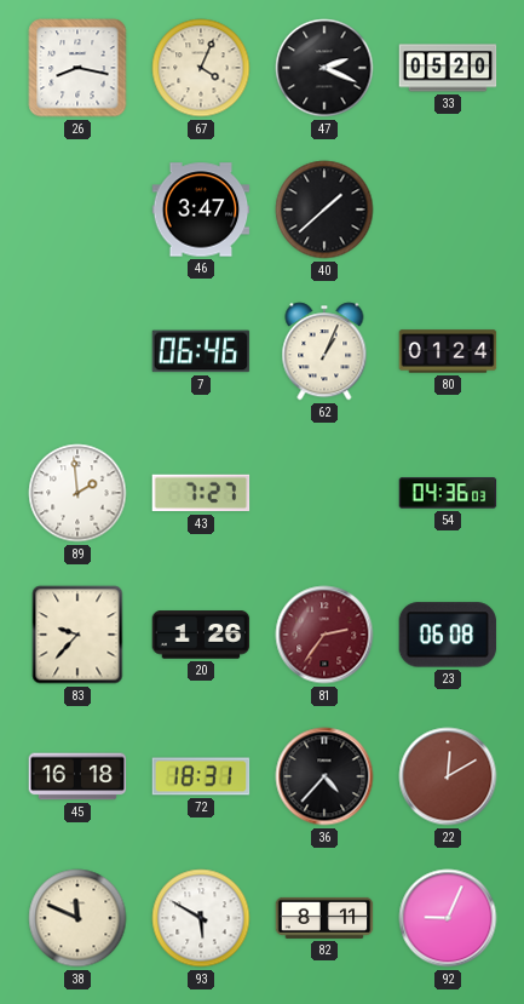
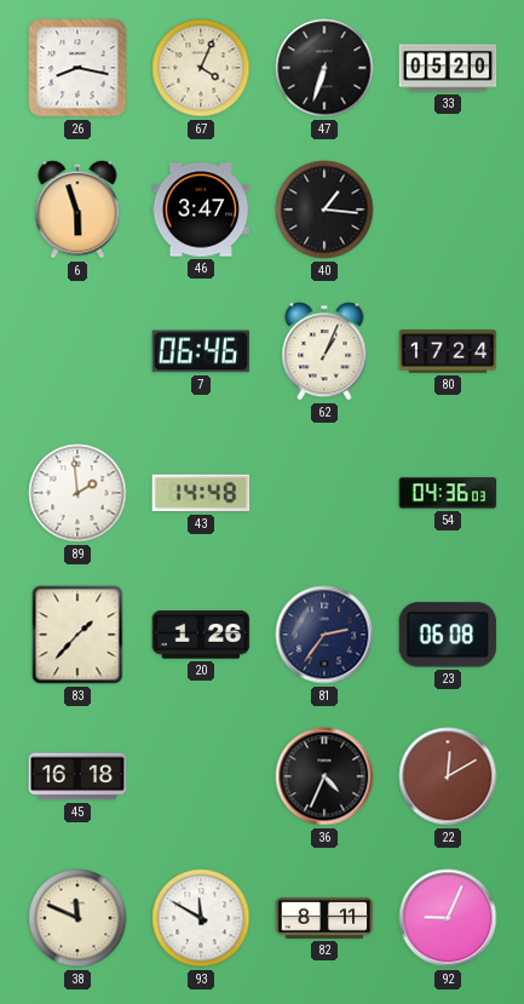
47: 2:19 -> 6:33
6: none -> 5:57
40: 1:38 -> 1:16
80: 01:24 -> 17:24
43: 7:27 -> 14:48
83: 9:37 -> 1:37
81 dial: burgundy -> navy
72: 18:31 -> none
36: 4:37 -> 4:34
93: 5:50 -> 11:50
